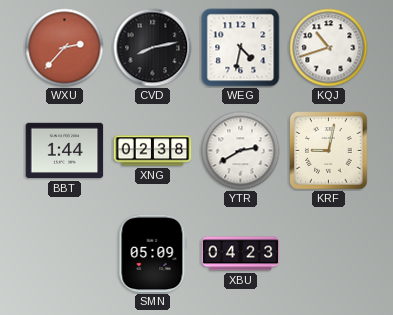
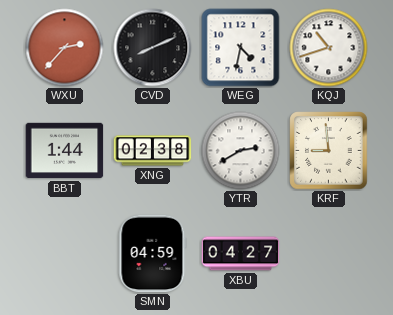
CVD: 8:13 -> 8:11
KRF: 9:02 -> 8:59
SMN: 05:09 -> 04:59
XBU: 04:23 -> 04:27
